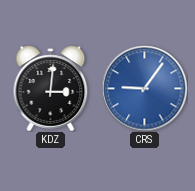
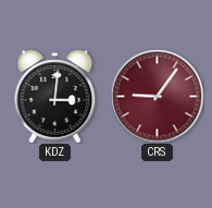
CRS dial: blue -> burgundy
